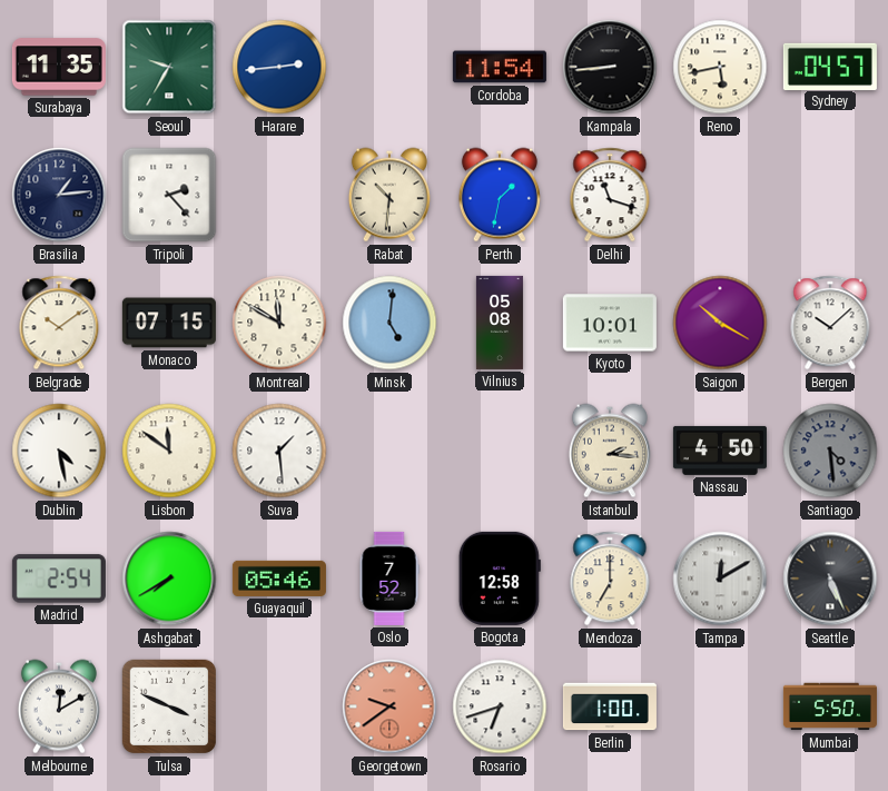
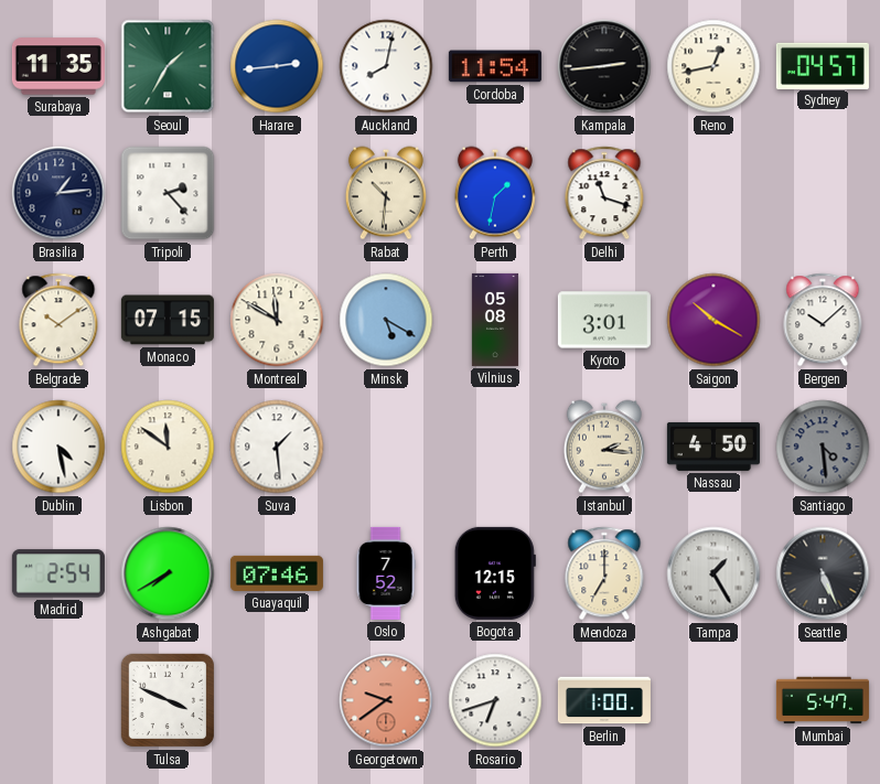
Seoul: 9:35 -> 1:35
Auckland: none -> 8:02
Kampala: 8:44 -> 2:44
Reno: 5:43 -> 12:43
Minsk: 5:01 -> 5:20
Kyoto: 10:01 -> 3:01
Guayaquil: 05:46 -> 07:46
Bogota: 12:58 -> 12:15
Tampa: 12:10 -> 1:25
Melbourne: 12:10 -> none
Mumbai: 5:50 -> 5:47
